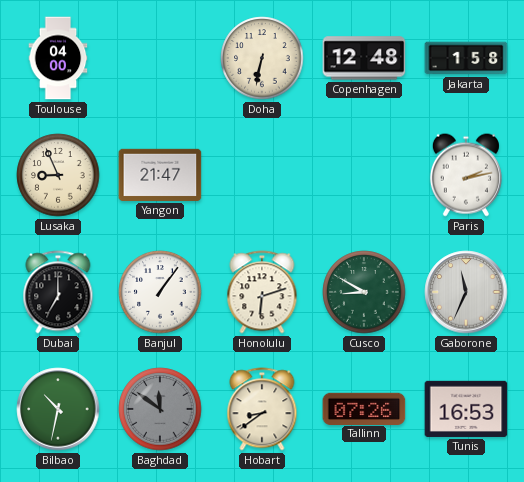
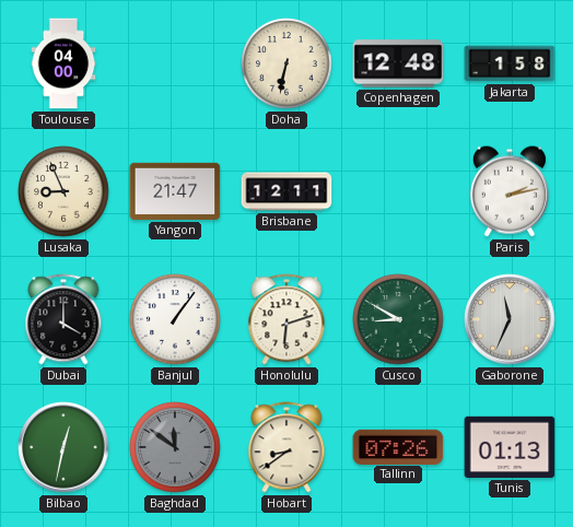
Brisbane: none -> 12:11
Dubai: 7:00 -> 4:00
Bilbao: 10:32 -> 12:32
Tunis: 16:53 -> 01:13
